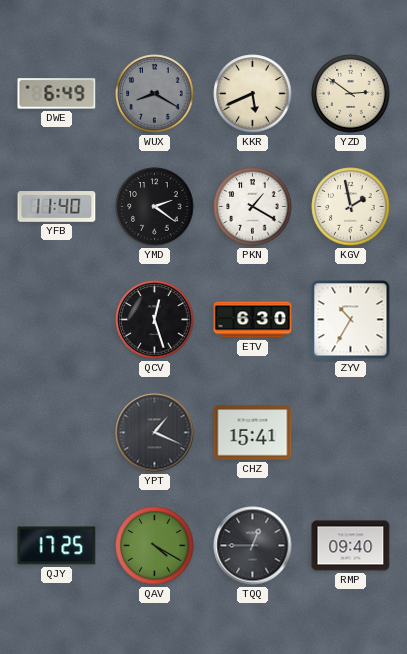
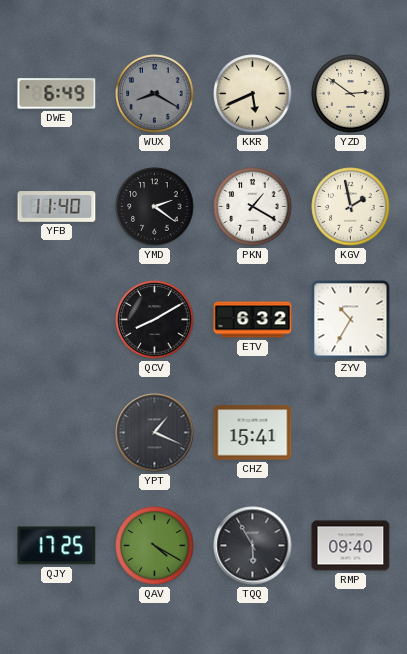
QCV: 12:27 -> 8:10
ETV: 6:30 -> 6:32
TQQ: 12:45 -> 5:55
